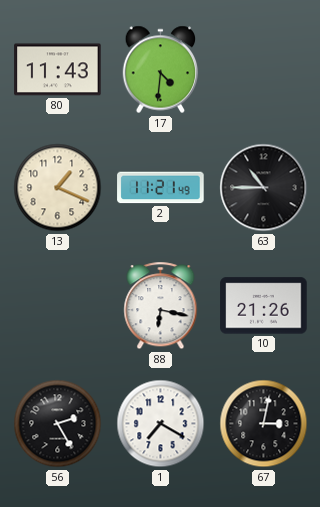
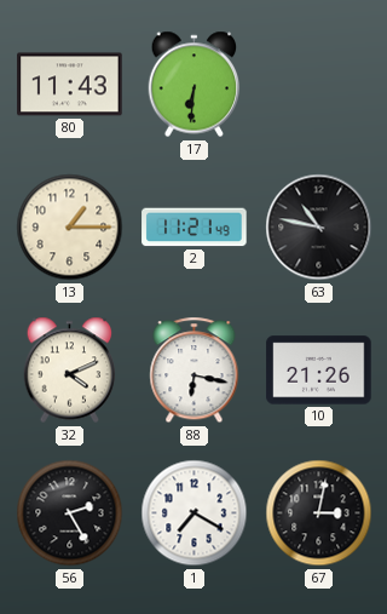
17: 4:31 -> 6:31
13: 1:19 -> 1:15
63: 10:45 -> 10:47
32: none -> 4:11
